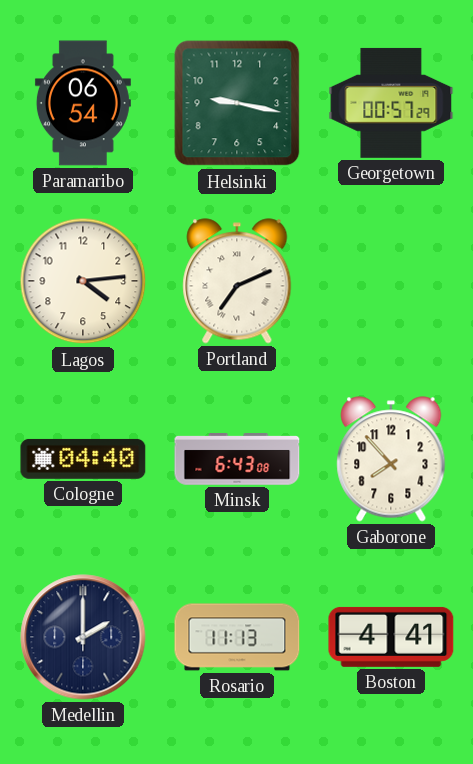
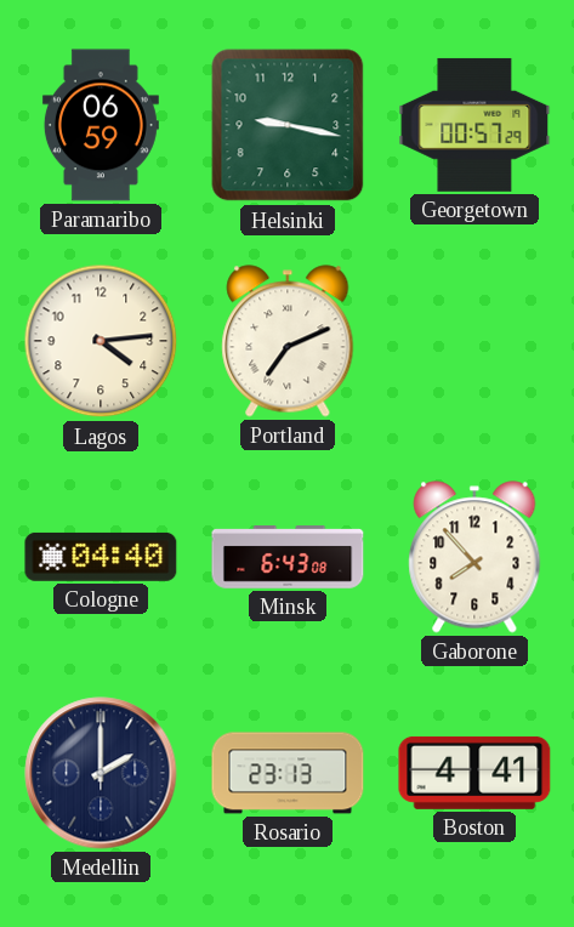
Paramaribo: 06:54 -> 06:59
Rosario: 11:13 -> 23:13
